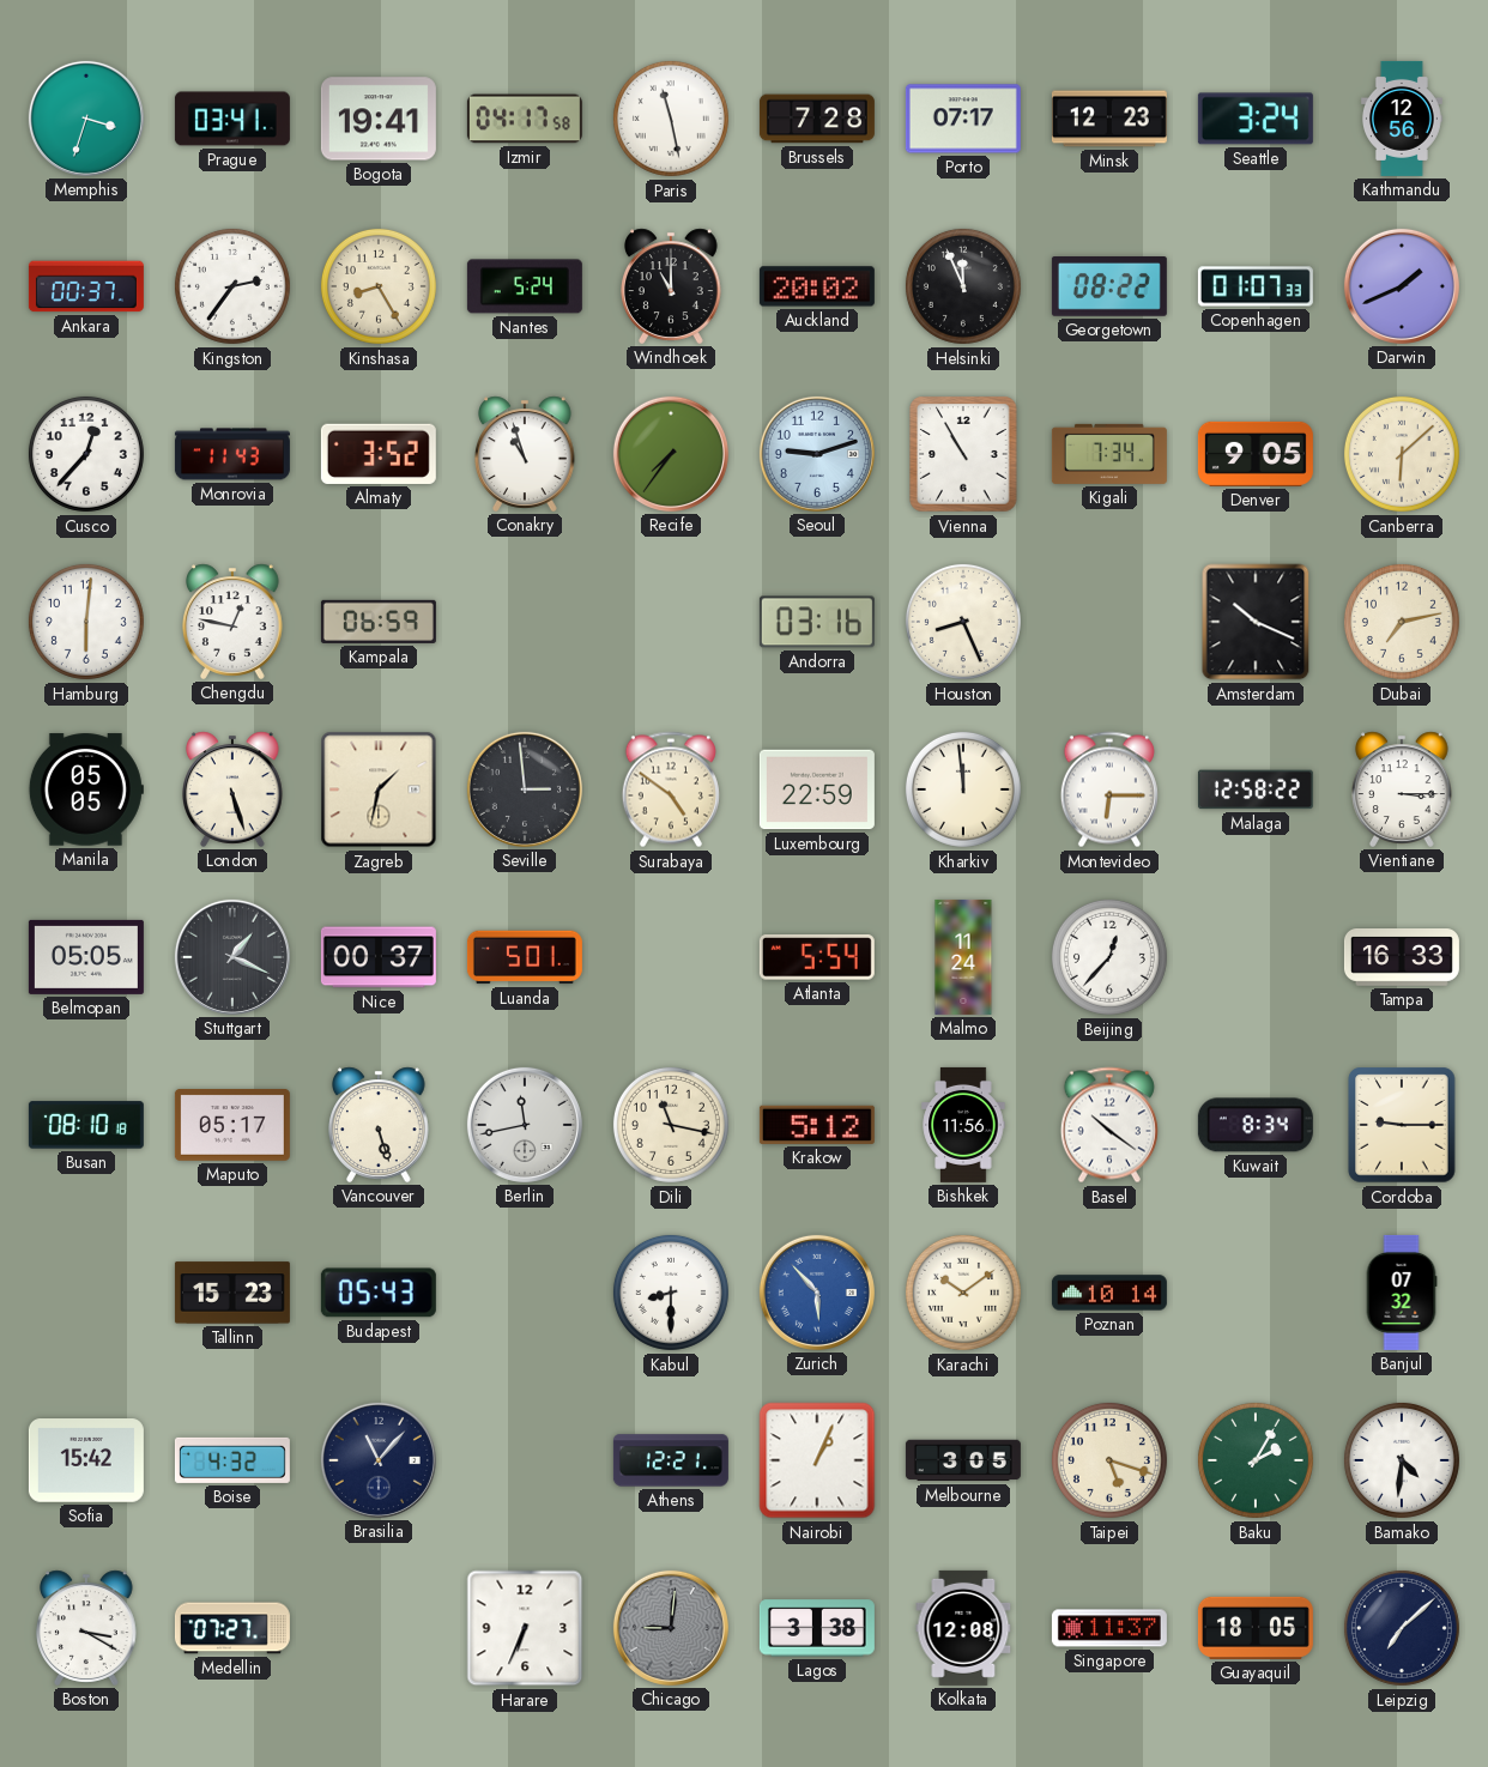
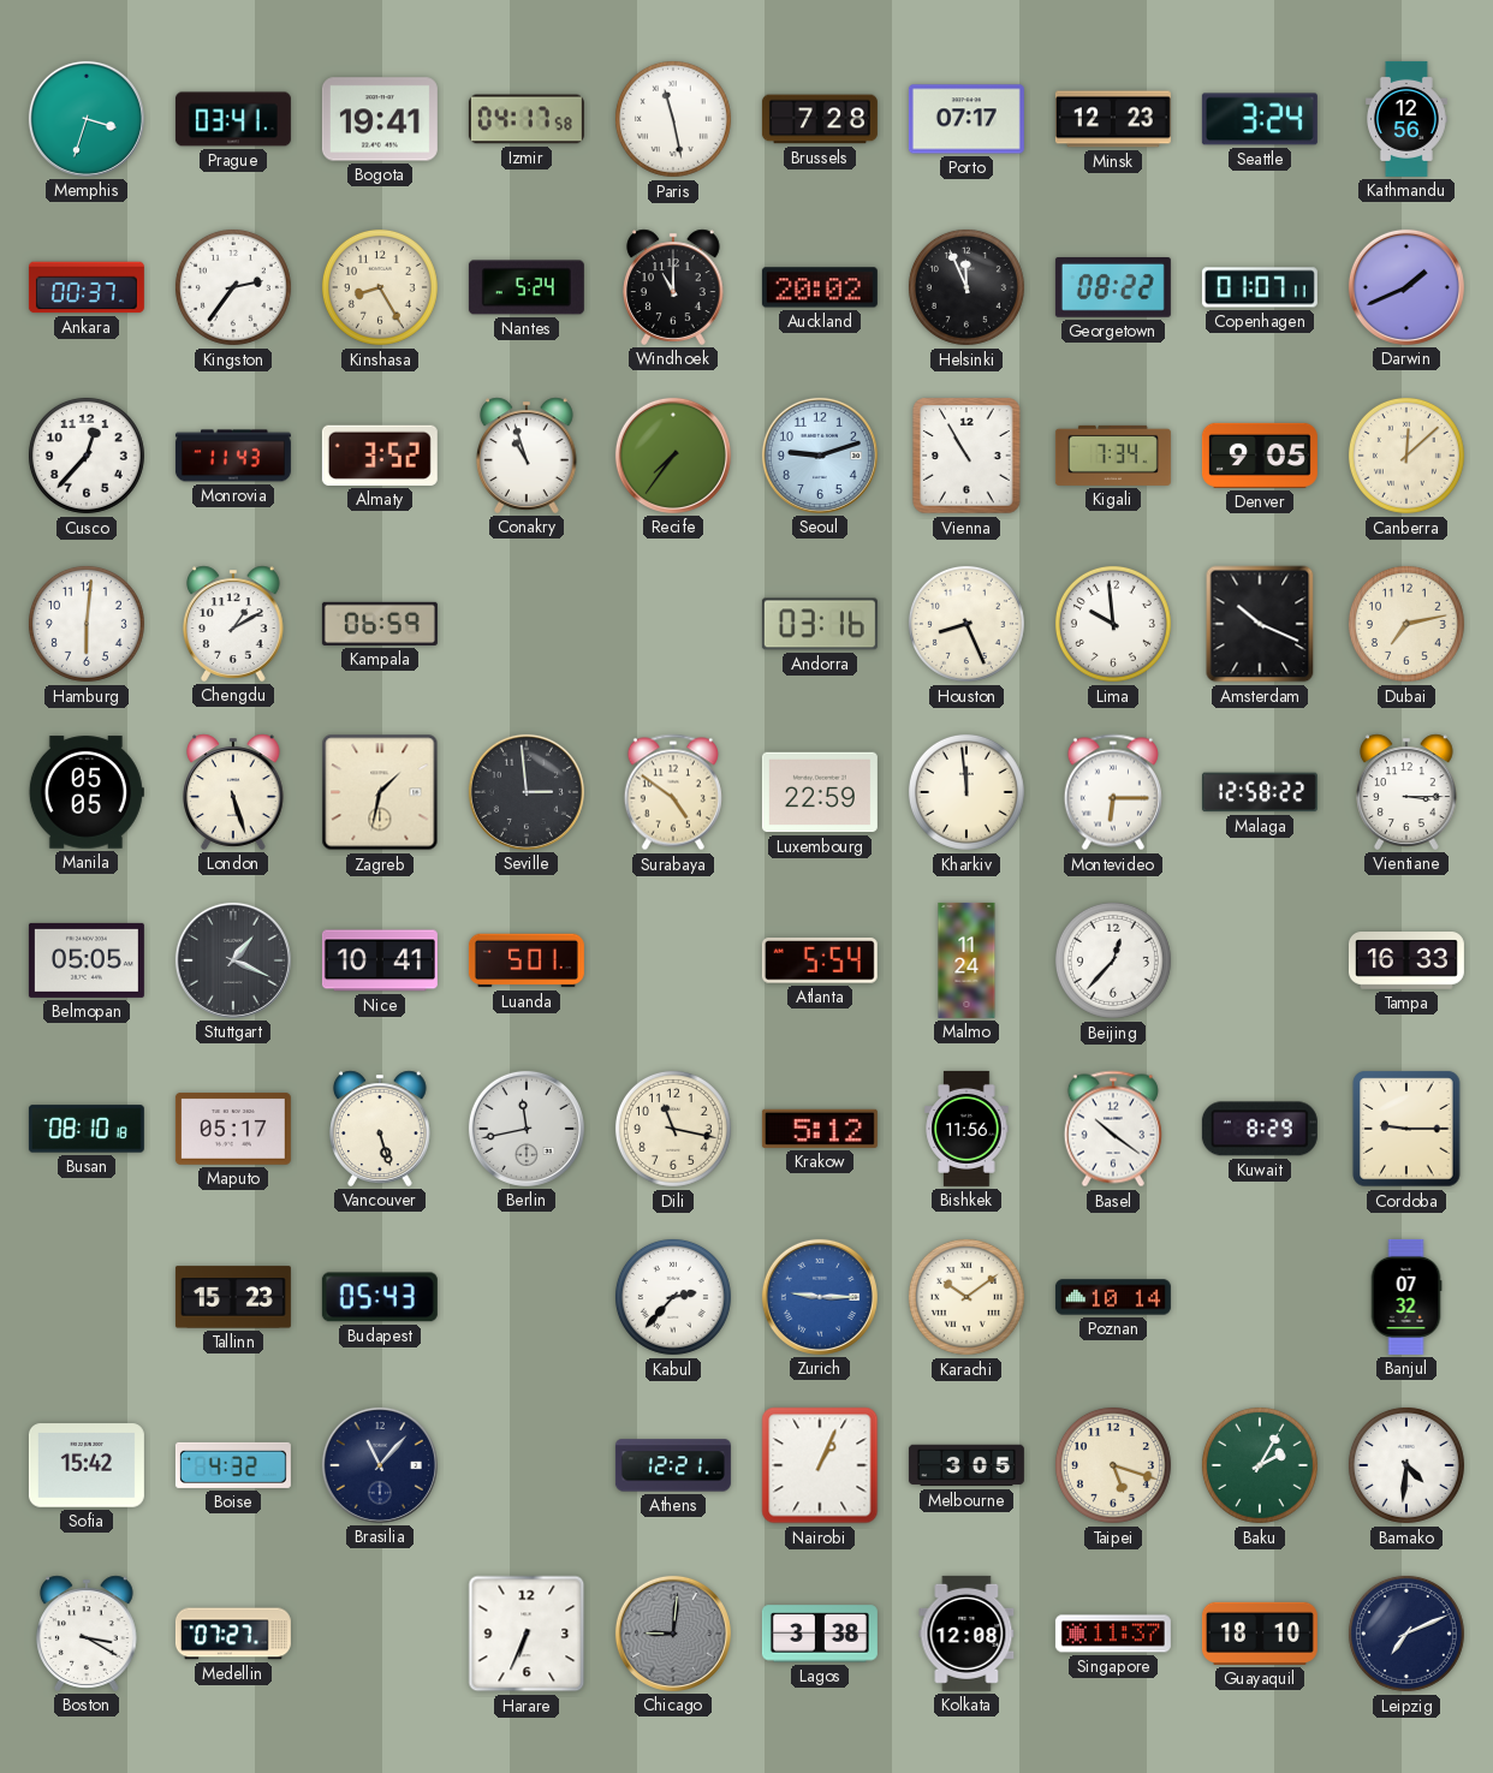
Copenhagen: 01:07:33 -> 01:07:11
Canberra: 6:08 -> 12:08
Chengdu: 12:47 -> 1:10
Lima: none -> 9:59
Nice: 00:37 -> 10:41
Kuwait: 8:34 -> 8:29
Kabul: 8:30 -> 2:37
Zurich: 5:53 -> 9:15
Guayaquil: 18:05 -> 18:10
Leipzig: 7:08 -> 7:11
